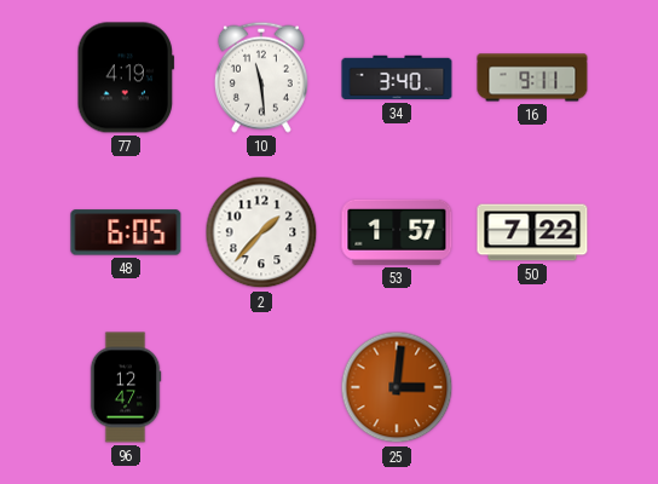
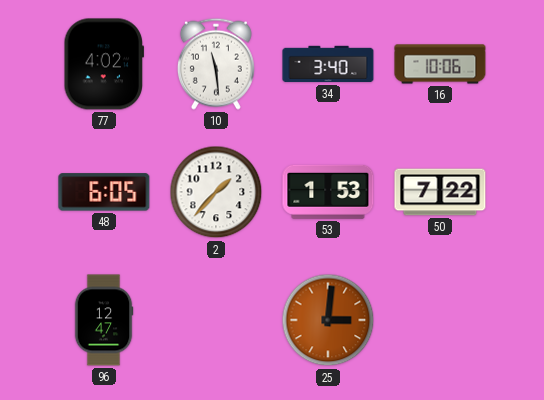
77: 4:19 -> 4:02
16: 9:11 -> 10:06
53: 1:57 -> 1:53
